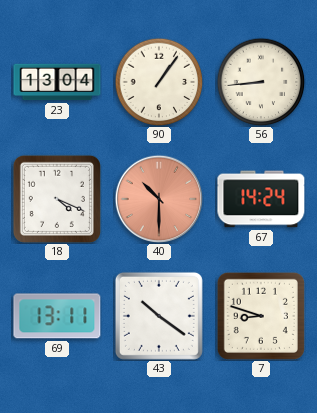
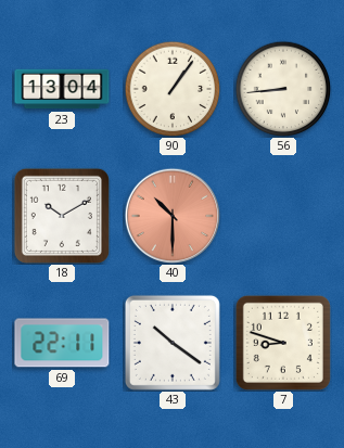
18: 4:19 -> 10:10
67: 14:24 -> none
69: 13:11 -> 22:11
